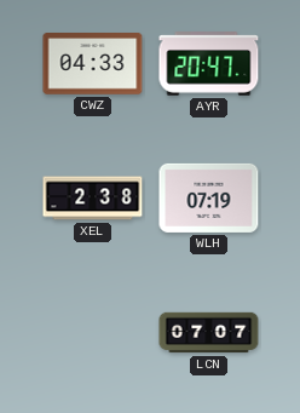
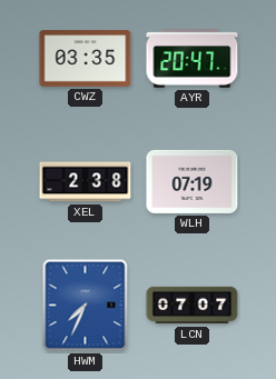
CWZ: 04:33 -> 03:35
HWM: none -> 7:34
